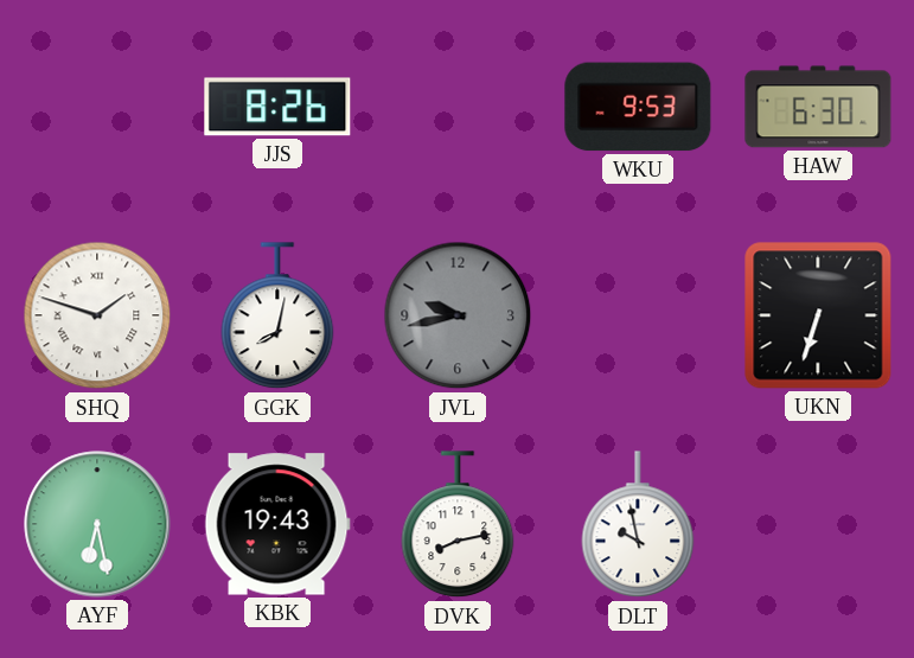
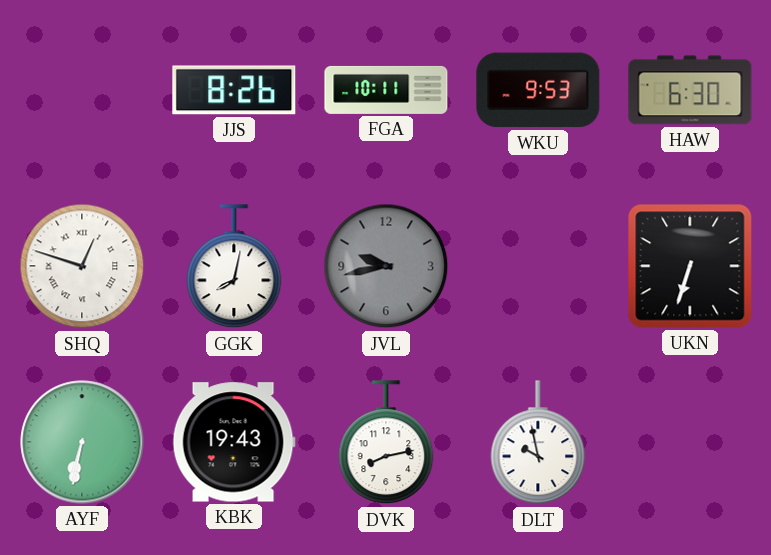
FGA: none -> 10:11
SHQ: 1:48 -> 12:48
AYF: 6:28 -> 6:32
